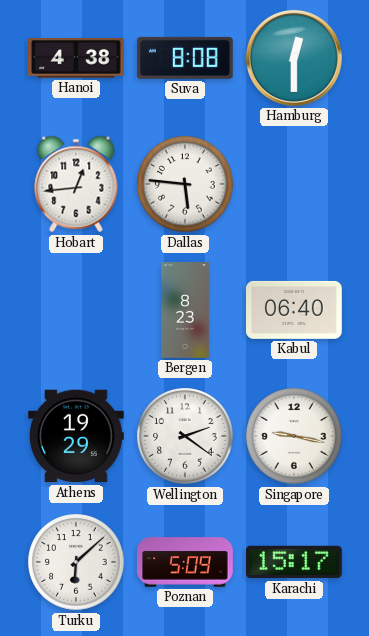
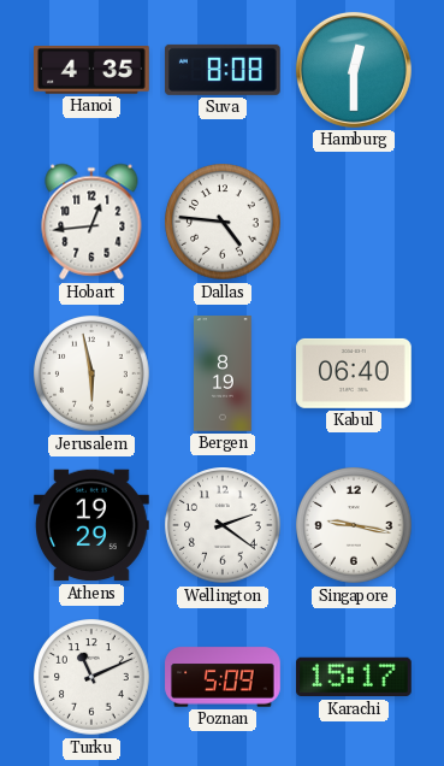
Hanoi: 4:38 -> 4:35
Dallas: 5:46 -> 4:46
Jerusalem: none -> 5:58
Bergen: 8:23 -> 8:19
Turku: 6:08 -> 11:11
